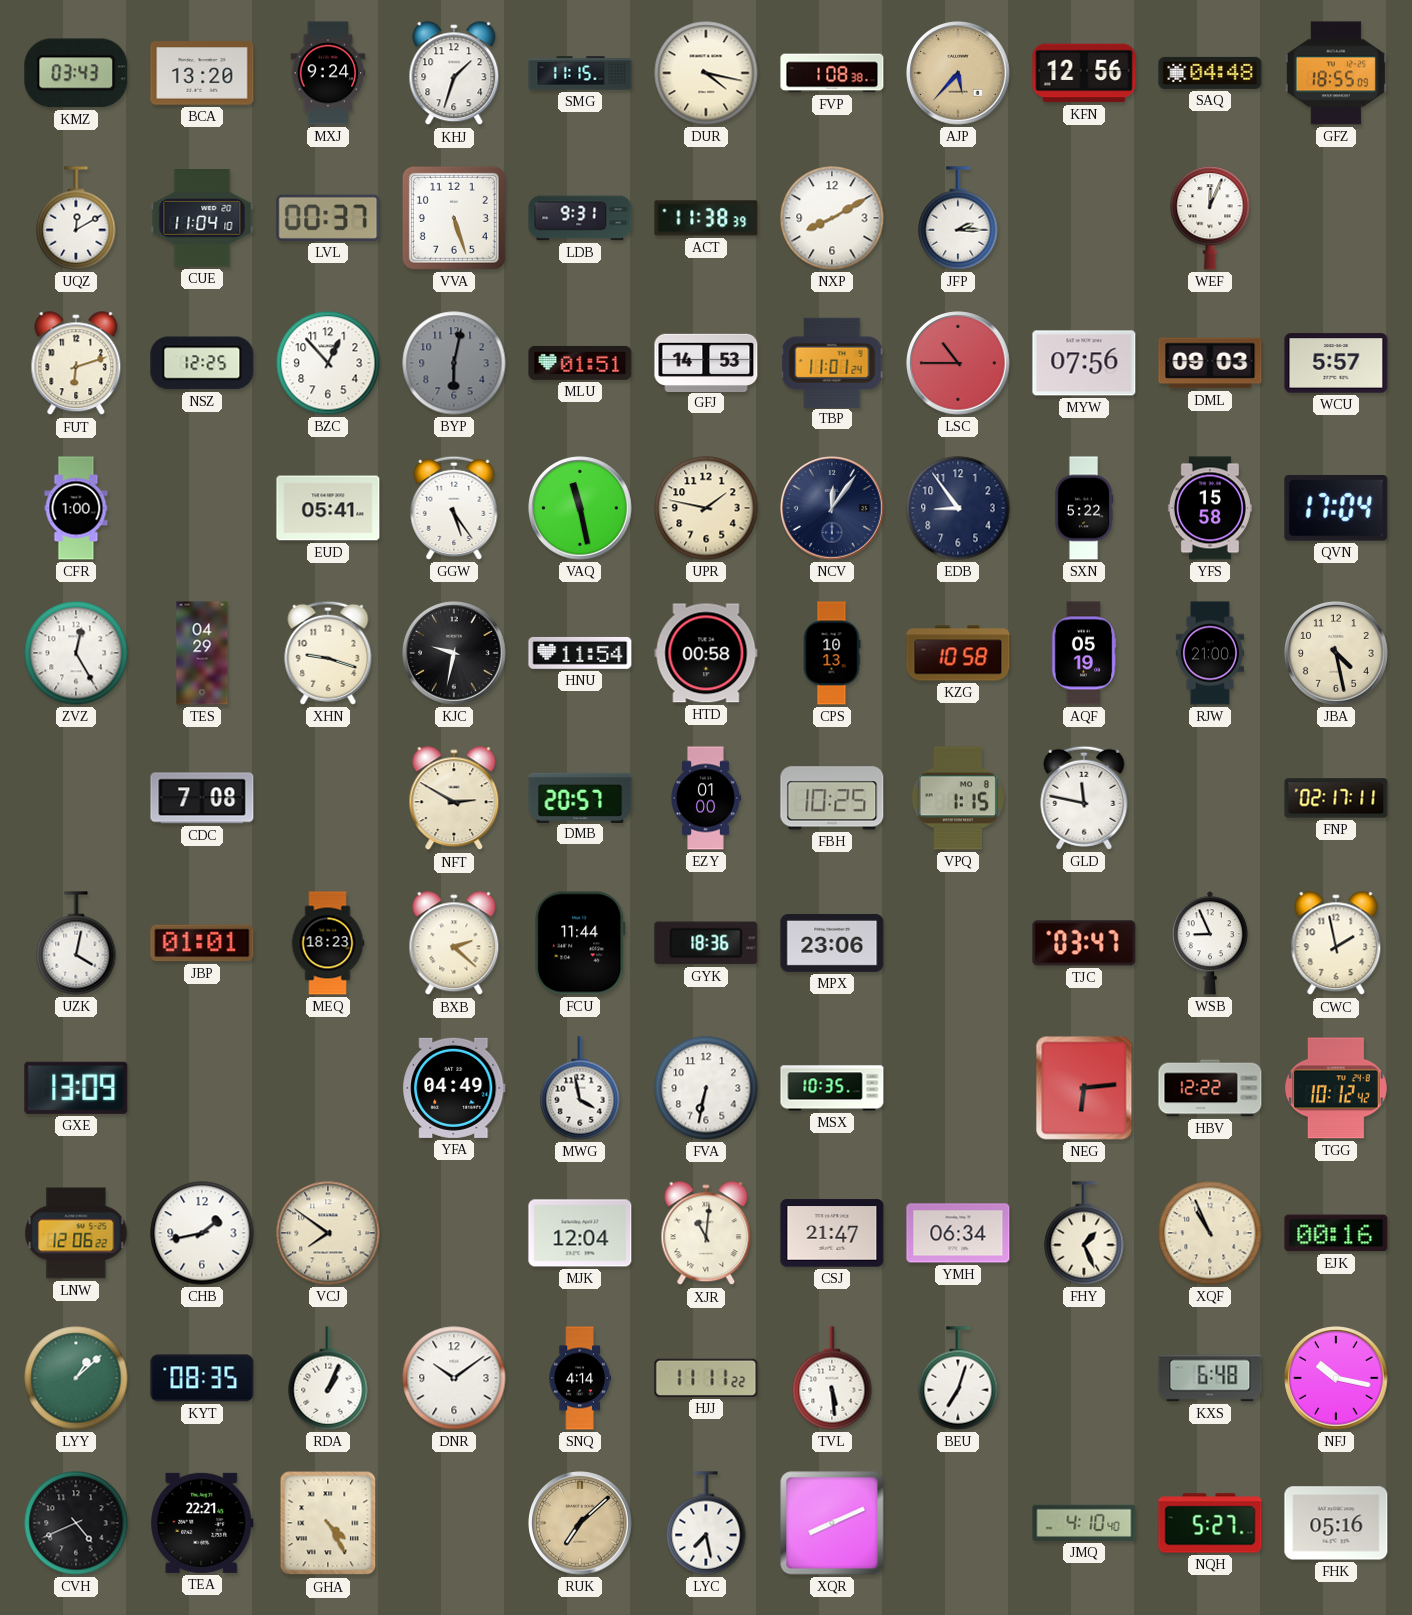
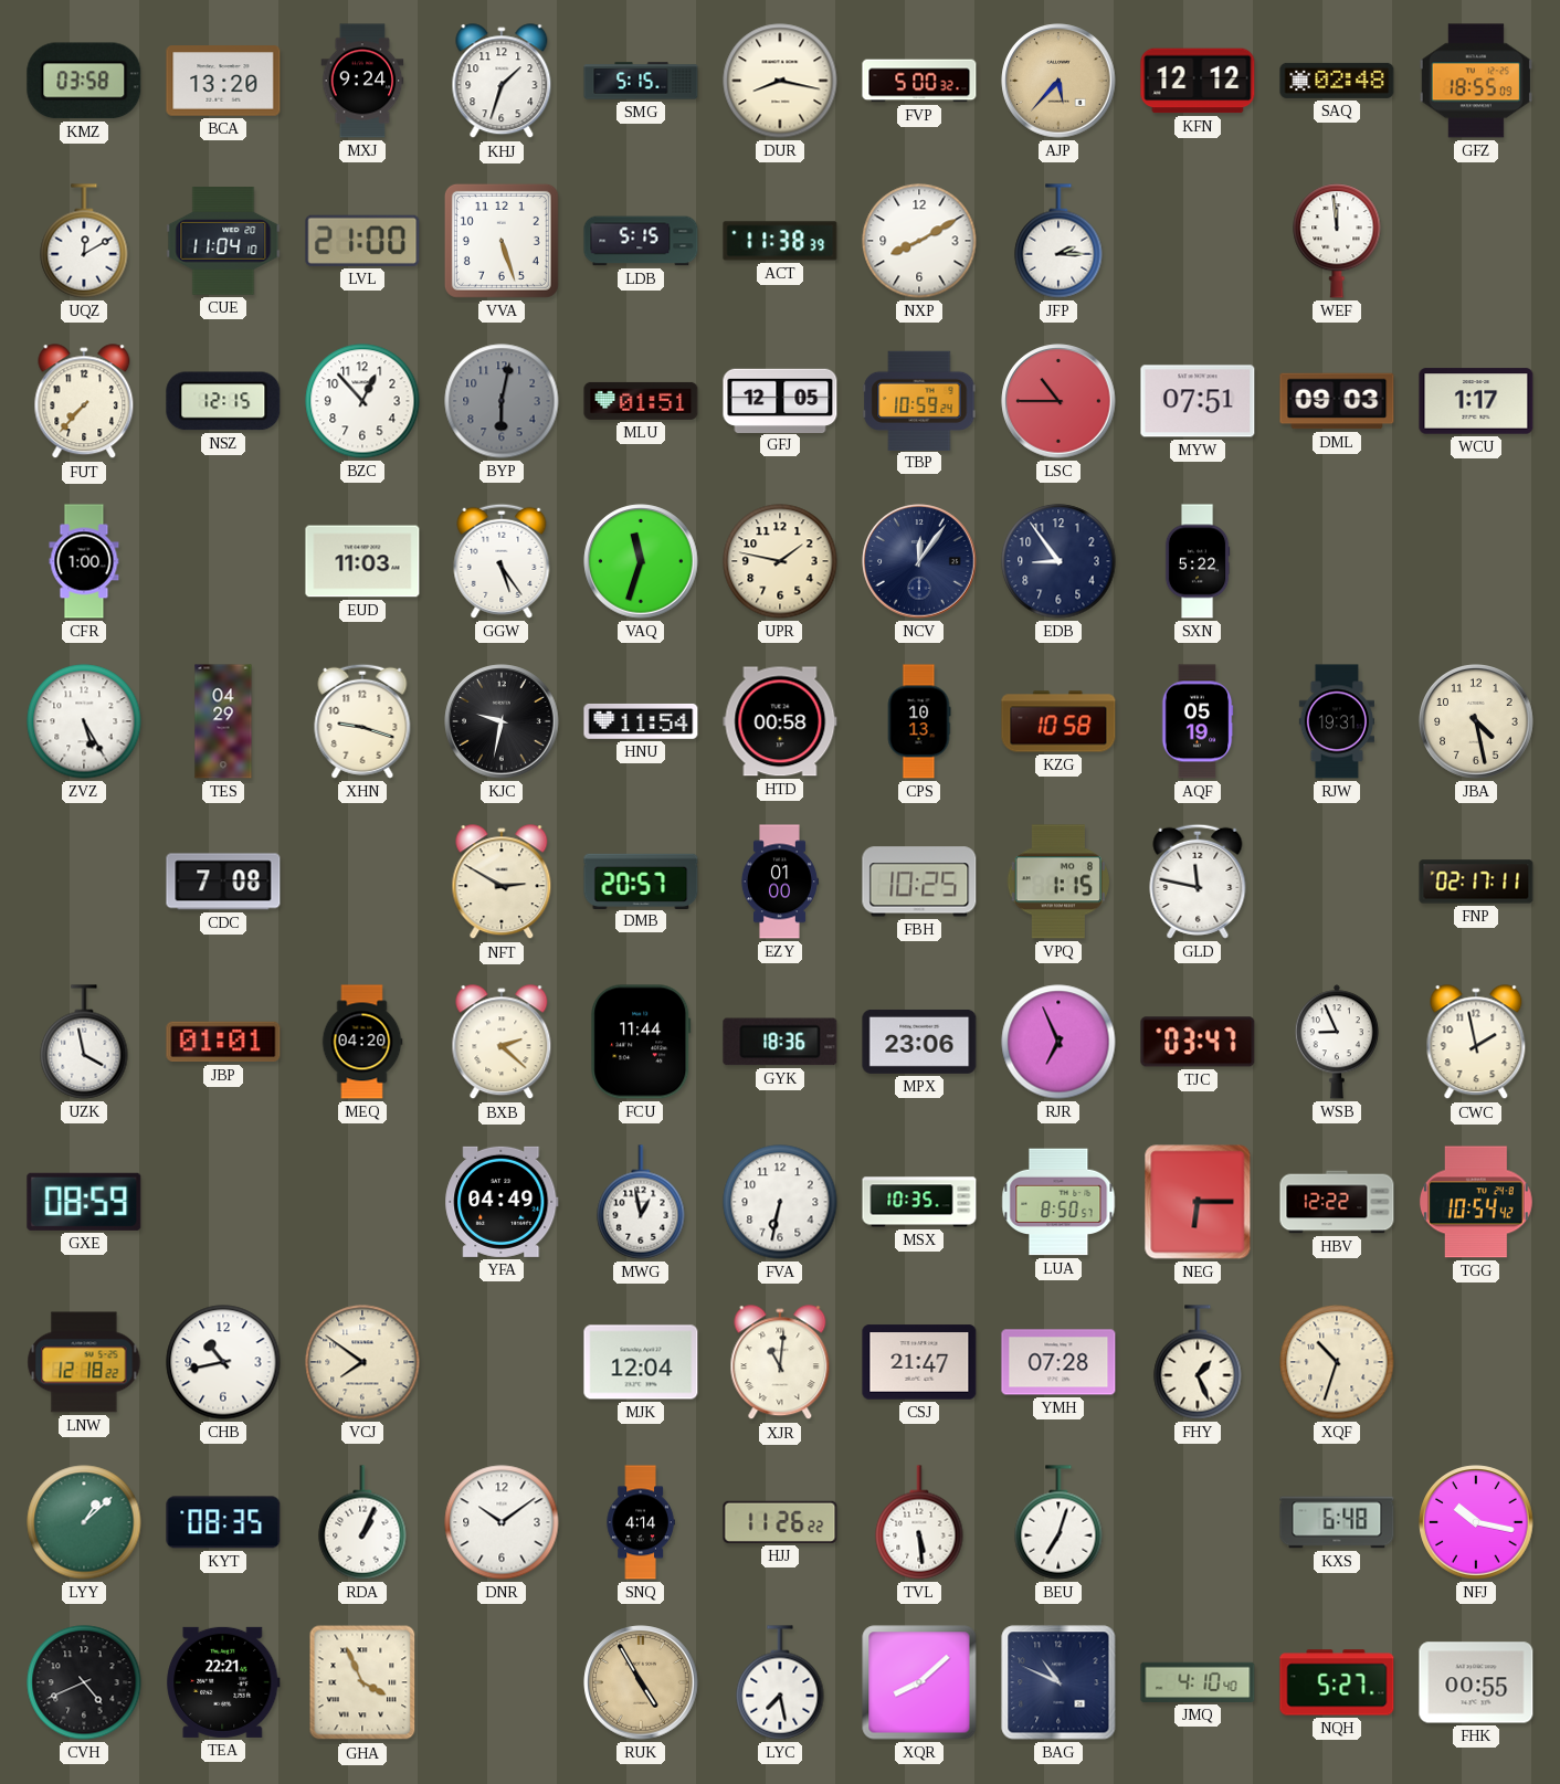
KMZ: 03:43 -> 03:58
SMG: 11:15 -> 5:15
DUR: 4:17 -> 8:17
FVP: 1:08 -> 5:00
KFN: 12:56 -> 12:12
SAQ: 04:48 -> 02:48
LVL: 00:37 -> 21:00
LDB: 9:31 -> 5:15
WEF: 12:04 -> 11:59
FUT: 6:12 -> 7:37
NSZ: 12:25 -> 12:15
GFJ: 14:53 -> 12:05
TBP: 11:01 -> 10:59
MYW: 07:56 -> 07:51
WCU: 5:57 -> 1:17
EUD: 05:41 -> 11:03
VAQ: 11:28 -> 11:33
YFS: 15:58 -> none
QVN: 17:04 -> none
ZVZ: 12:25 -> 5:25
RJW: 21:00 -> 19:31
UZK: 4:02 -> 3:58
MEQ: 18:23 -> 04:20
RJR: none -> 6:56
GXE: 13:09 -> 08:59
MWG: 3:58 -> 12:58
LUA: none -> 8:50
NEG: 6:14 -> 6:15
TGG: 10:12 -> 10:54
LNW: 12:06 -> 12:18
CHB: 1:43 -> 10:43
YMH: 06:34 -> 07:28
XQF: 10:56 -> 10:33
EJK: 00:16 -> none
HJJ: 11:11 -> 11:26
GHA: 4:25 -> 3:56
RUK: 7:08 -> 4:55
XQR: 8:11 -> 8:08
BAG: none -> 10:49
FHK: 05:16 -> 00:55
